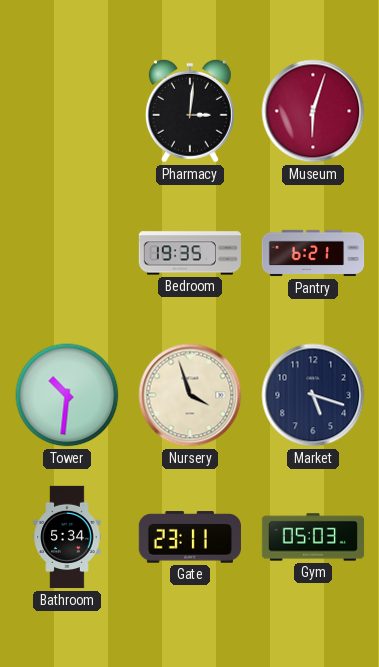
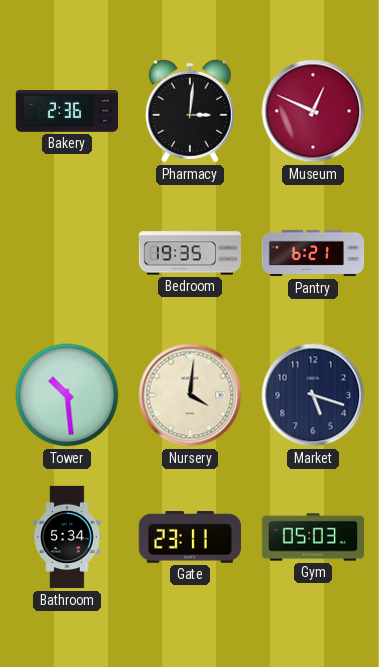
Bakery: none -> 2:36
Museum: 6:03 -> 12:49
Tower: 10:31 -> 10:29
Nursery: 3:57 -> 4:01
